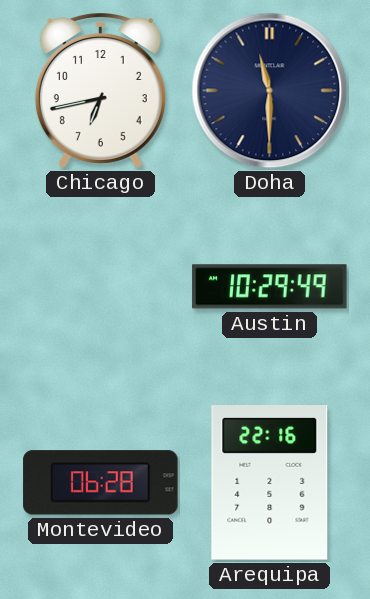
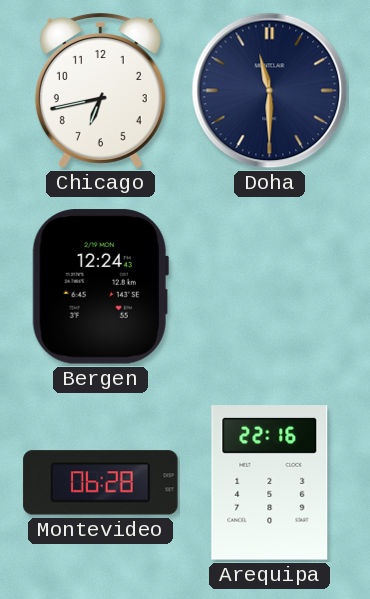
Bergen: none -> 12:24
Austin: 10:29 -> none
